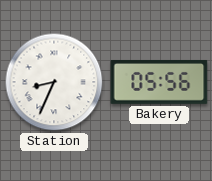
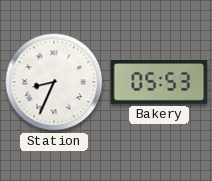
Bakery: 05:56 -> 05:53
